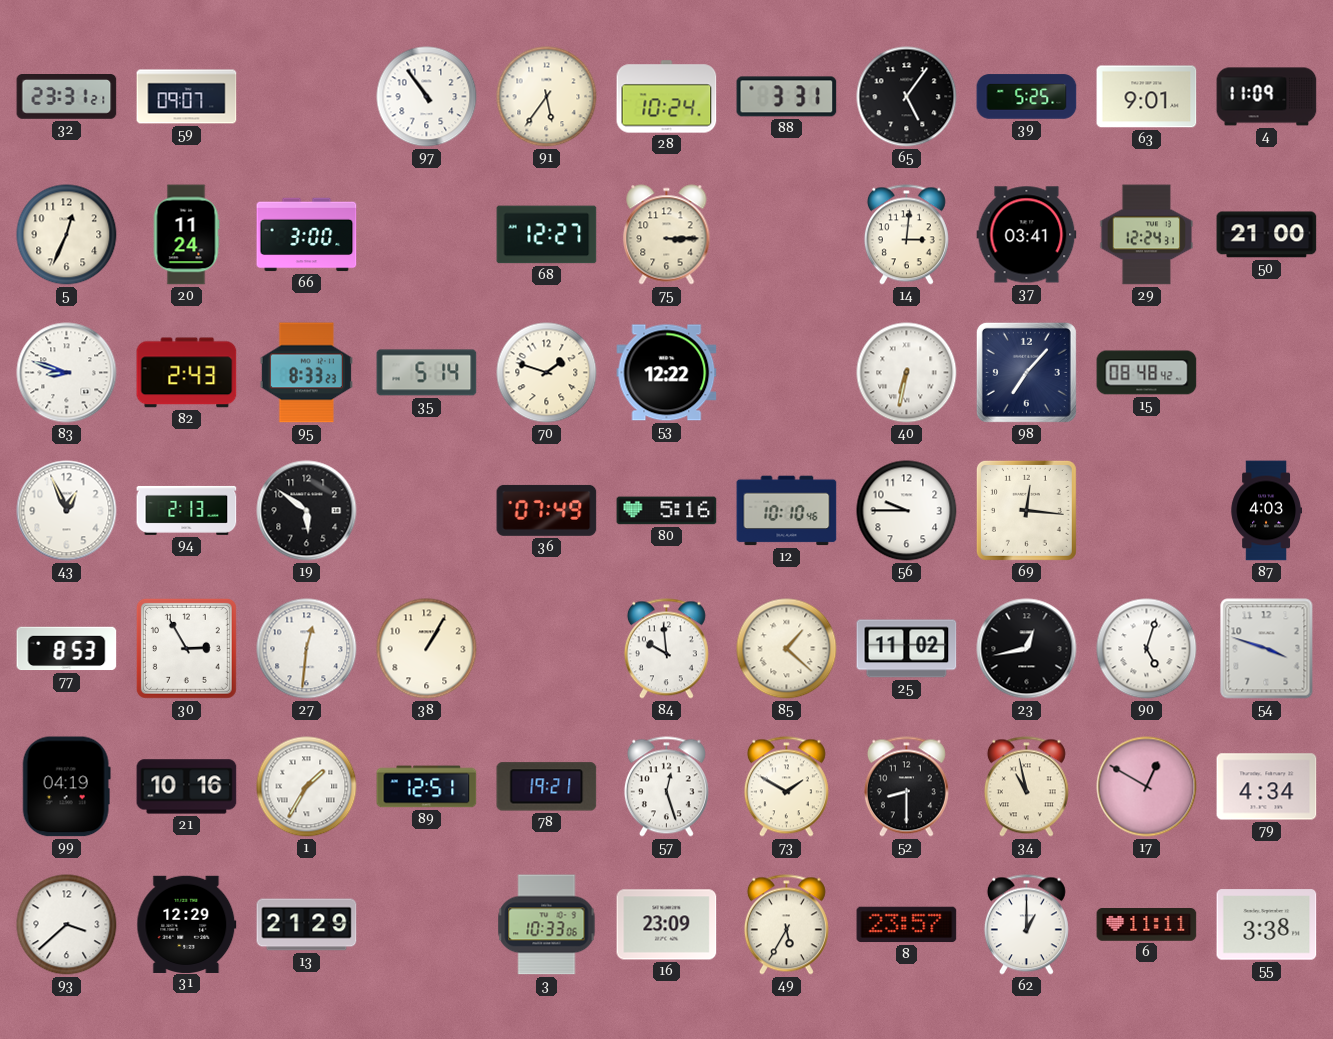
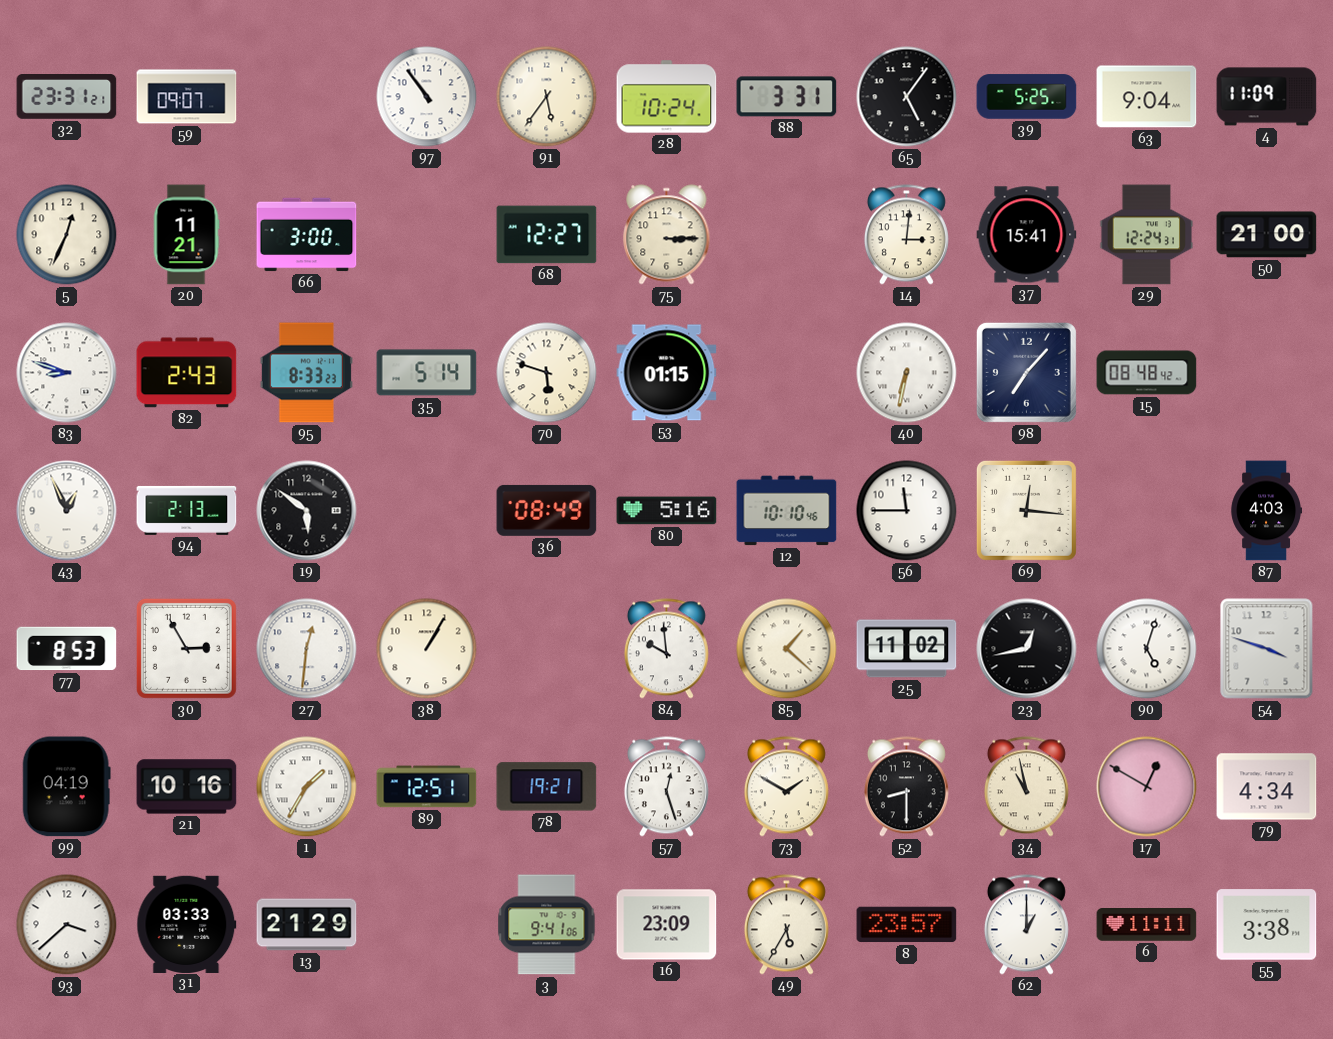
63: 9:01 -> 9:04
20: 11:24 -> 11:21
37: 03:41 -> 15:41
70: 1:48 -> 5:48
53: 12:22 -> 01:15
36: 07:49 -> 08:49
56: 9:45 -> 11:45
31: 12:29 -> 03:33
3: 10:33 -> 9:41
